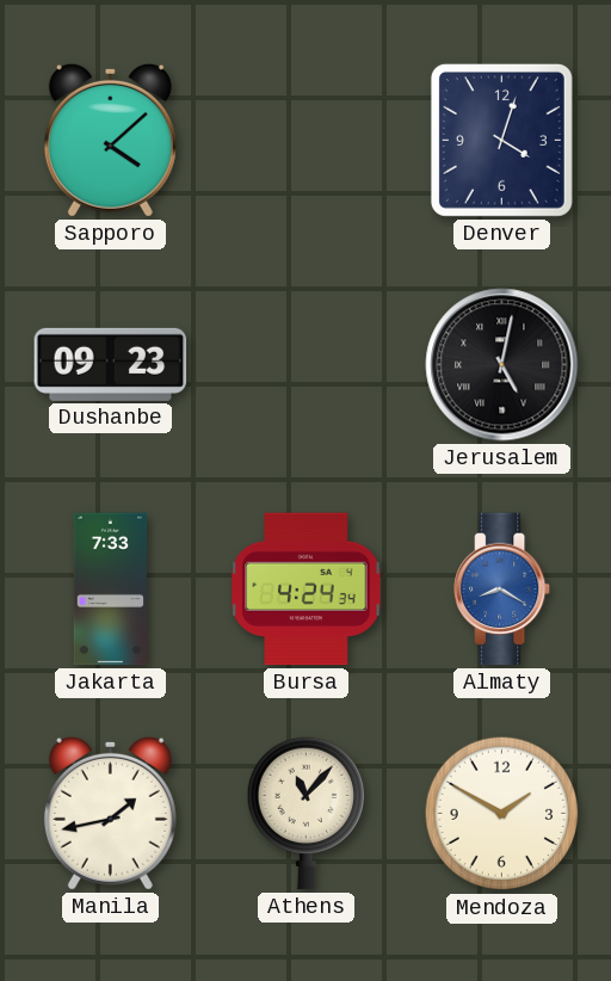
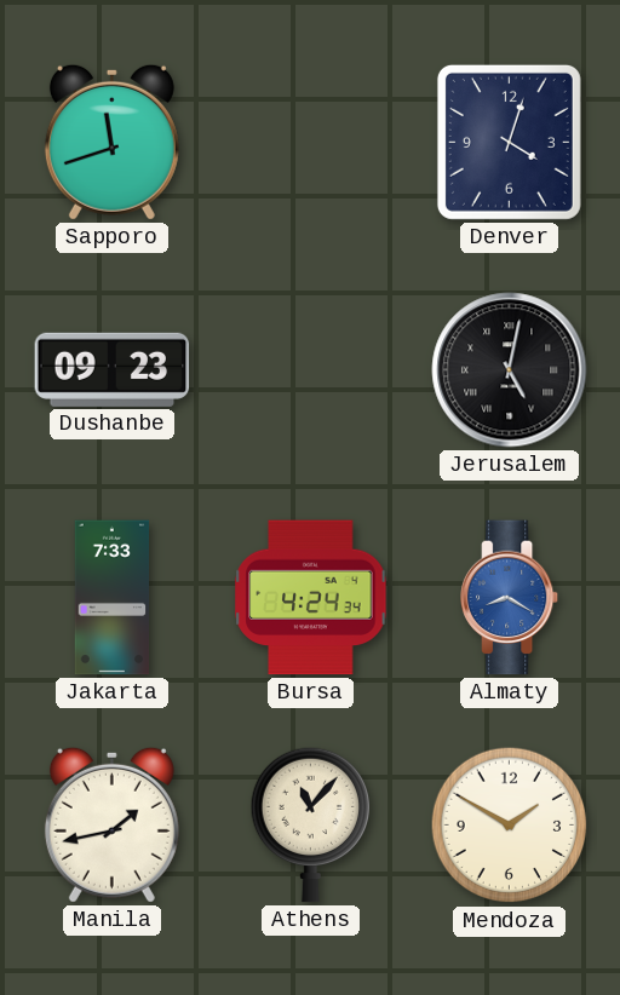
Sapporo: 4:08 -> 11:42
